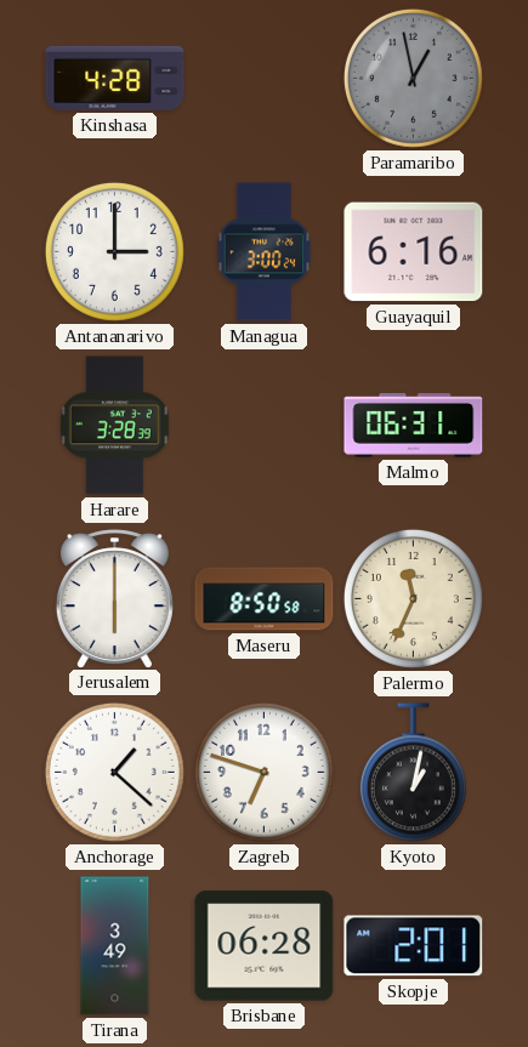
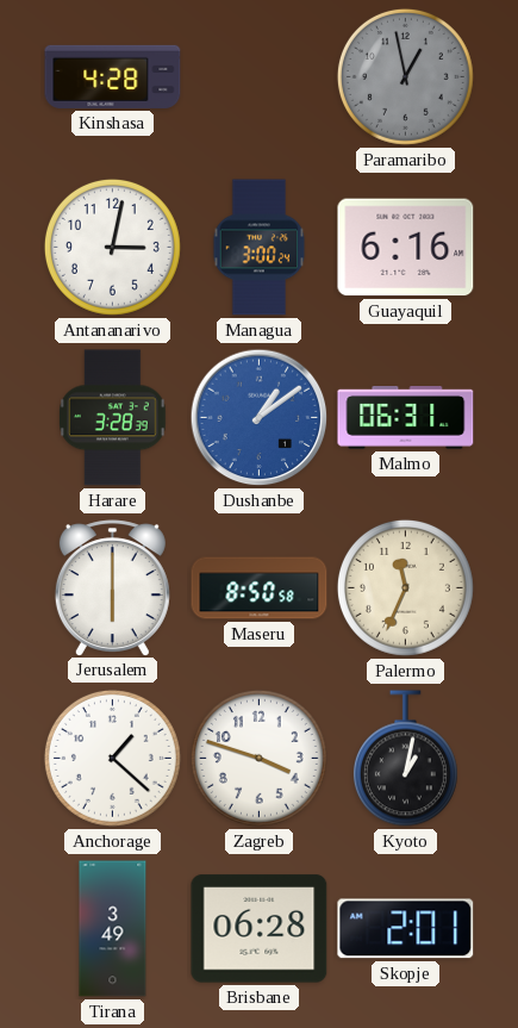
Antananarivo: 3:00 -> 3:02
Dushanbe: none -> 1:09
Zagreb: 6:48 -> 3:48
